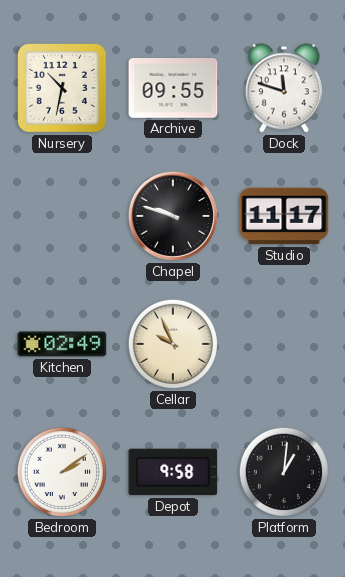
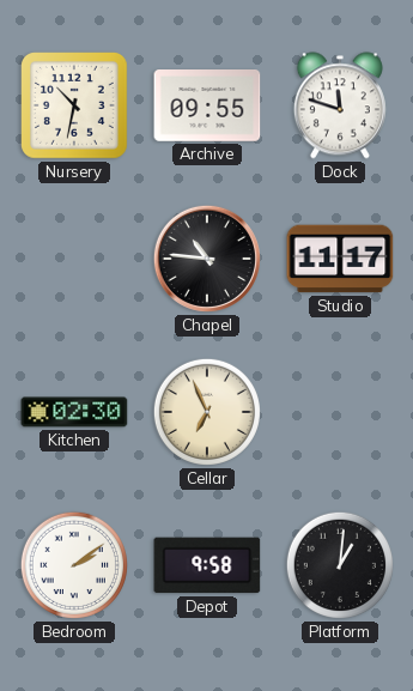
Chapel: 9:48 -> 10:46
Kitchen: 02:49 -> 02:30
Cellar: 9:56 -> 6:56
